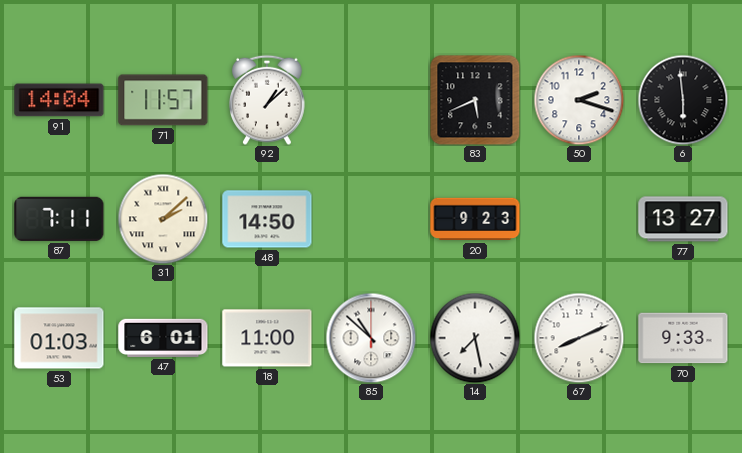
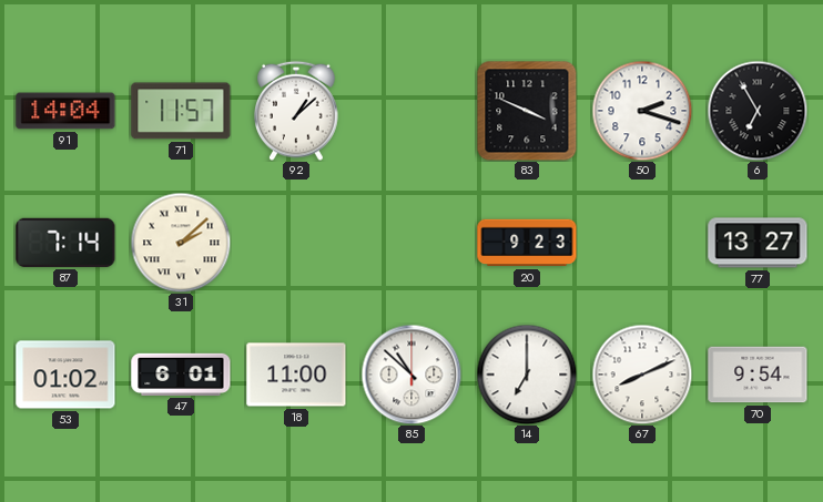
83: 5:41 -> 3:49
6: 5:59 -> 6:55
87: 7:11 -> 7:14
48: 14:50 -> none
53: 01:03 -> 01:02
14: 7:28 -> 7:00
70: 9:33 -> 9:54
